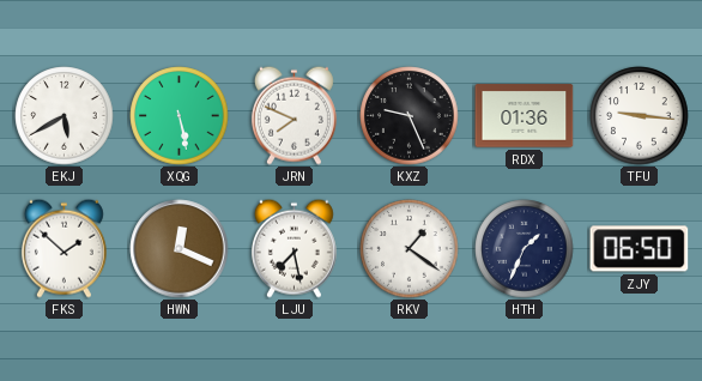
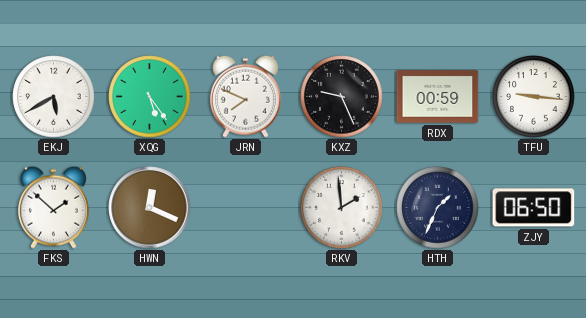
XQG: 5:28 -> 5:24
RDX: 01:36 -> 00:59
LJU: 7:28 -> none
RKV: 1:21 -> 1:59
